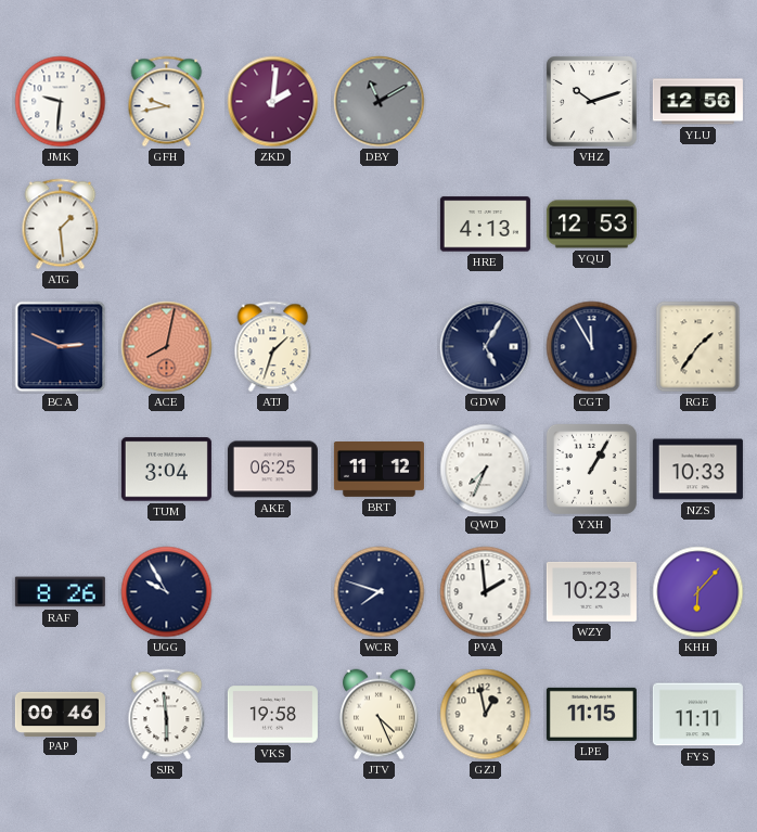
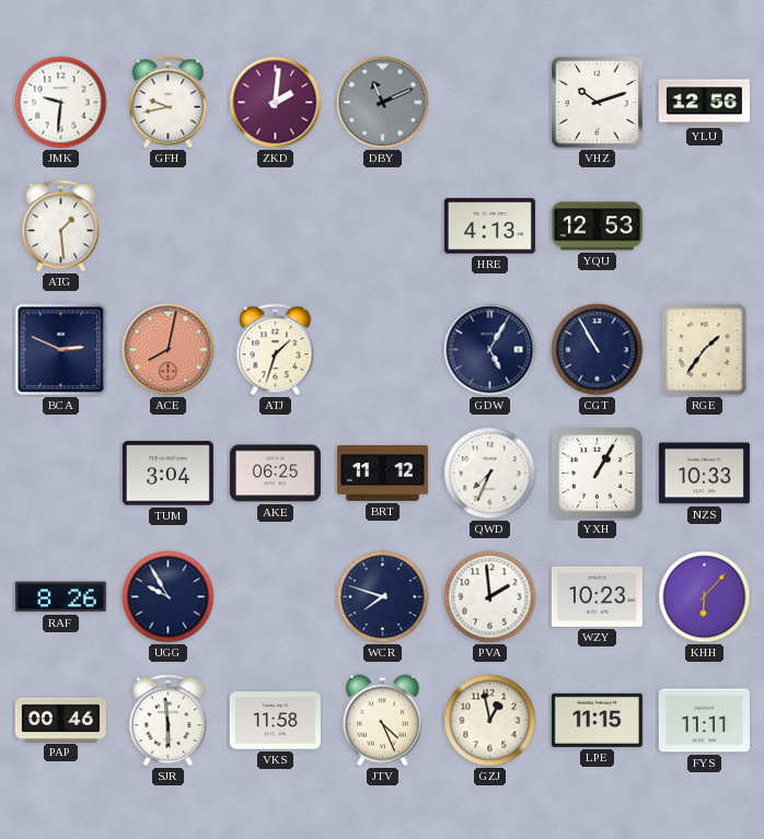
DBY: 11:10 -> 11:11
CGT: 11:55 -> 10:55
VKS: 19:58 -> 11:58
